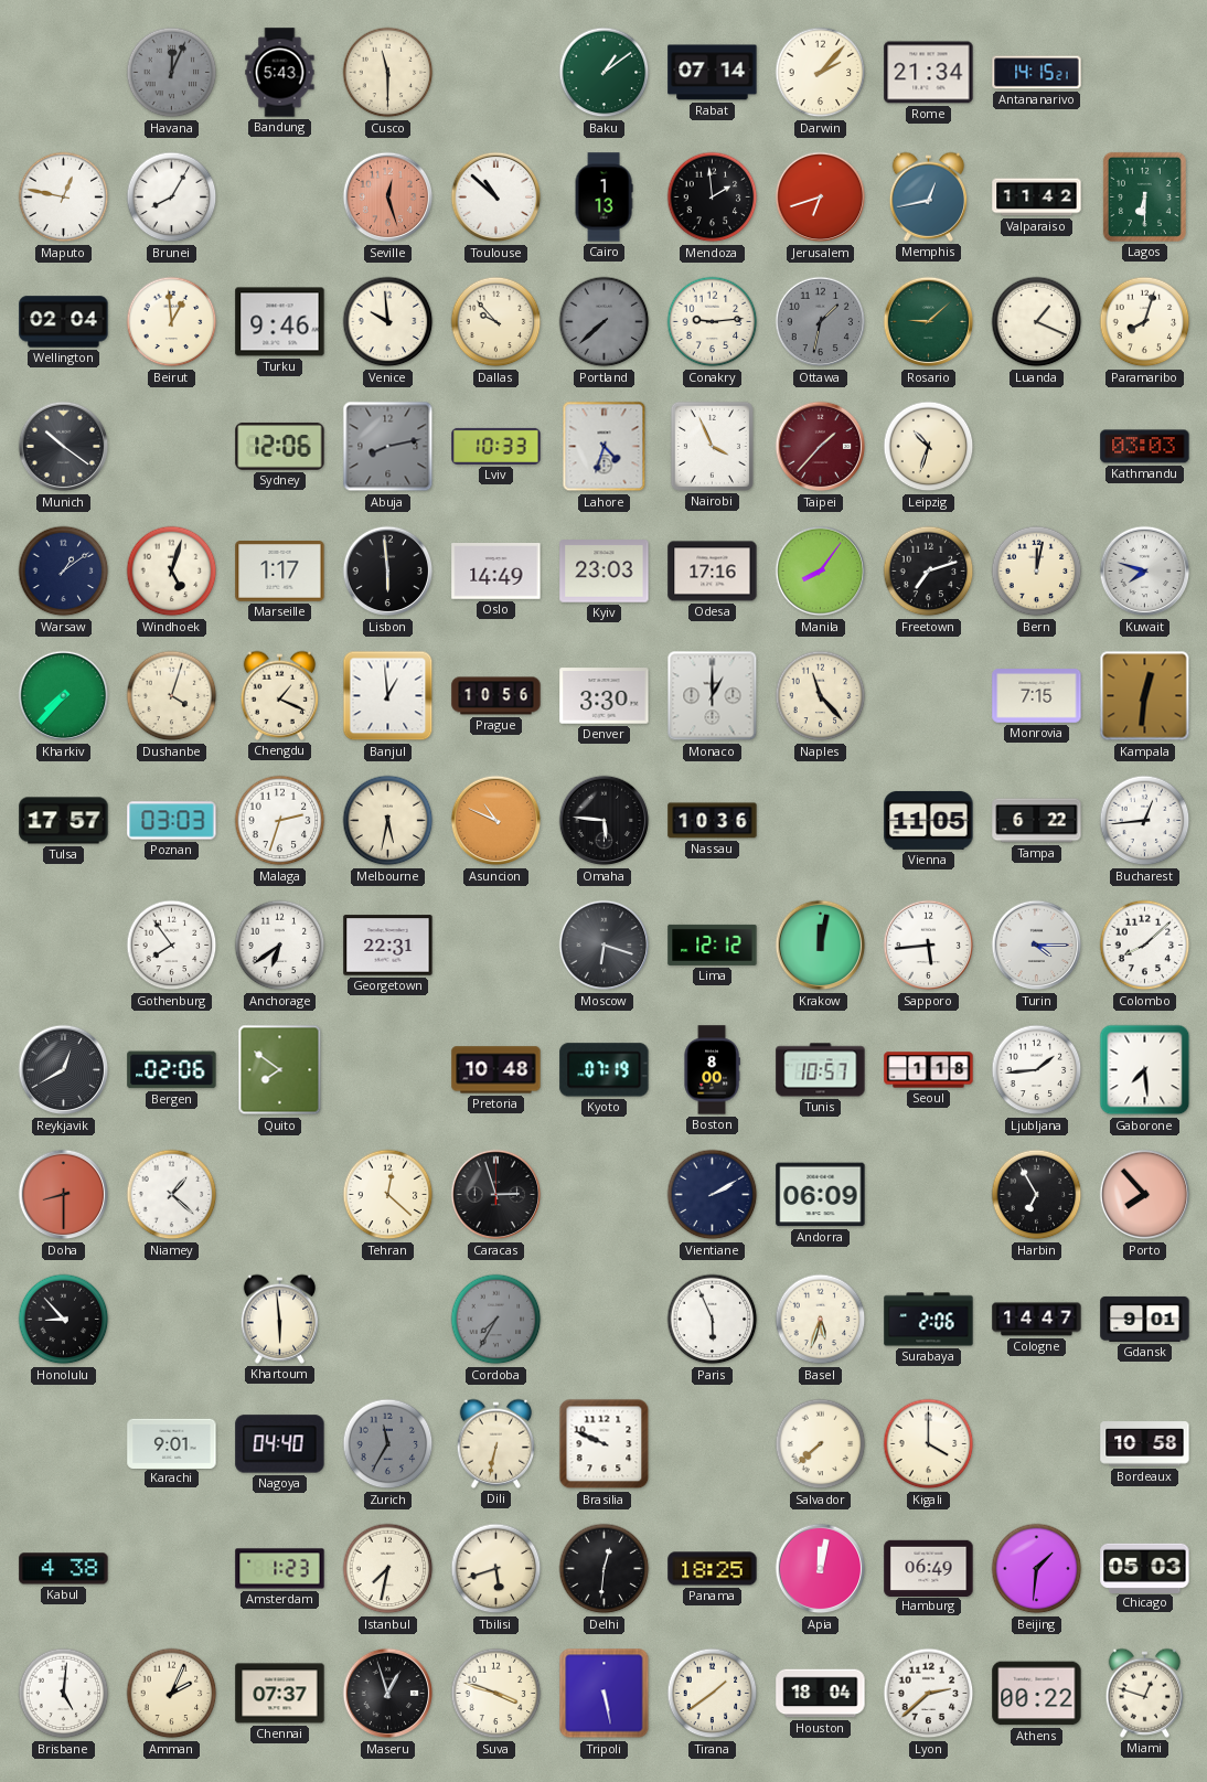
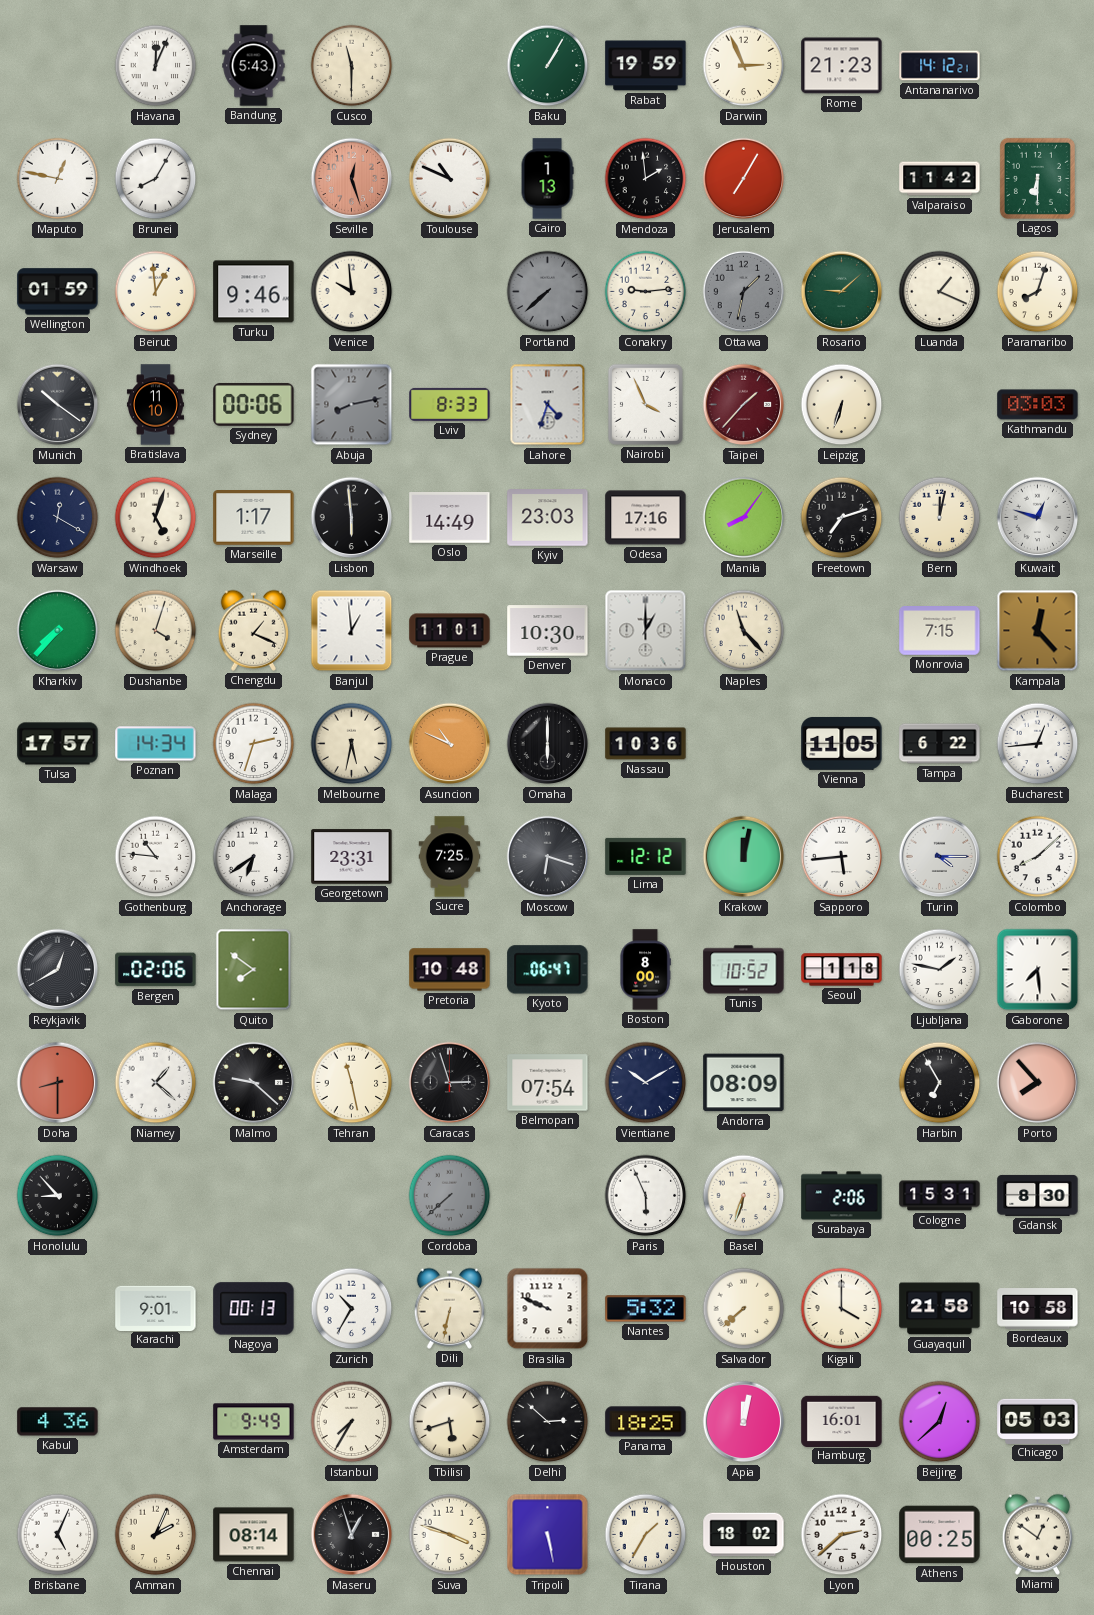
Havana dial: grey -> white
Baku: 1:09 -> 1:05
Rabat: 07:14 -> 19:59
Darwin: 2:07 -> 2:56
Rome: 21:34 -> 21:23
Antananarivo: 14:15 -> 14:12
Toulouse: 10:52 -> 10:49
Jerusalem: 6:42 -> 7:05
Memphis: 12:43 -> none
Wellington: 02:04 -> 01:59
Dallas: 9:53 -> none
Bratislava: none -> 11:10
Sydney: 12:06 -> 00:06
Lviv: 10:33 -> 8:33
Leipzig: 10:33 -> 6:33
Warsaw: 1:09 -> 12:20
Kuwait: 7:48 -> 12:48
Prague: 10:56 -> 11:01
Denver: 3:30 -> 10:30
Kampala: 12:31 -> 12:23
Poznan: 03:03 -> 14:34
Omaha: 5:46 -> 6:00
Gothenburg: 7:54 -> 10:46
Georgetown: 22:31 -> 23:31
Sucre: none -> 7:25
Kyoto: 07:19 -> 06:47
Tunis: 10:57 -> 10:52
Ljubljana: 1:44 -> 1:47
Malmo: none -> 9:22
Tehran: 12:22 -> 11:28
Belmopan: none -> 07:54
Vientiane: 2:10 -> 10:10
Andorra: 06:09 -> 08:09
Khartoum: 5:59 -> none
Cordoba: 7:35 -> 7:38
Basel: 5:33 -> 6:33
Cologne: 14:47 -> 15:31
Gdansk: 9:01 -> 8:30
Nagoya: 04:40 -> 00:13
Zurich: 11:35 -> 10:35
Zurich dial: grey -> white
Nantes: none -> 5:32
Guayaquil: none -> 21:58
Kabul: 4:38 -> 4:36
Amsterdam: 1:23 -> 9:49
Istanbul: 7:32 -> 7:35
Delhi: 12:31 -> 2:52
Hamburg: 06:49 -> 16:01
Beijing: 1:31 -> 12:38
Brisbane: 5:01 -> 5:04
Chennai: 07:37 -> 08:14
Tirana: 1:39 -> 1:35
Houston: 18:04 -> 18:02
Athens: 00:22 -> 00:25
Miami: 12:48 -> 12:51
